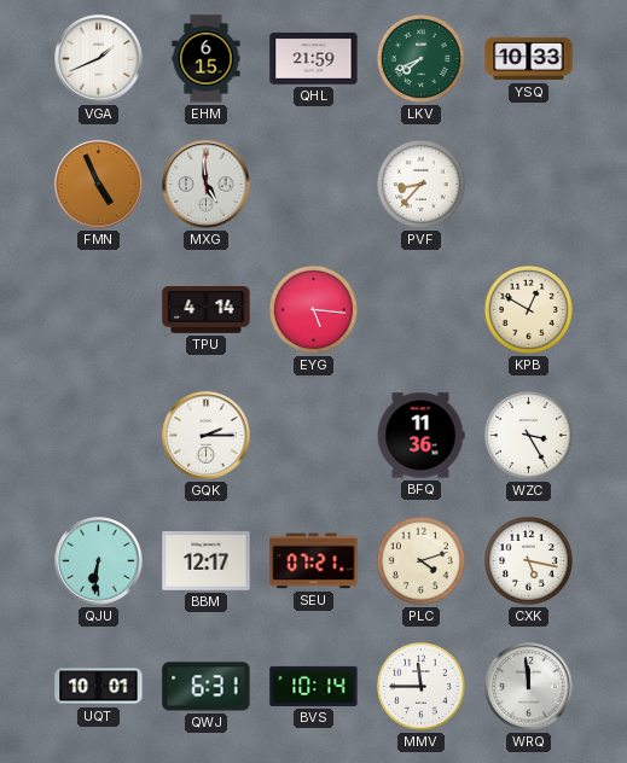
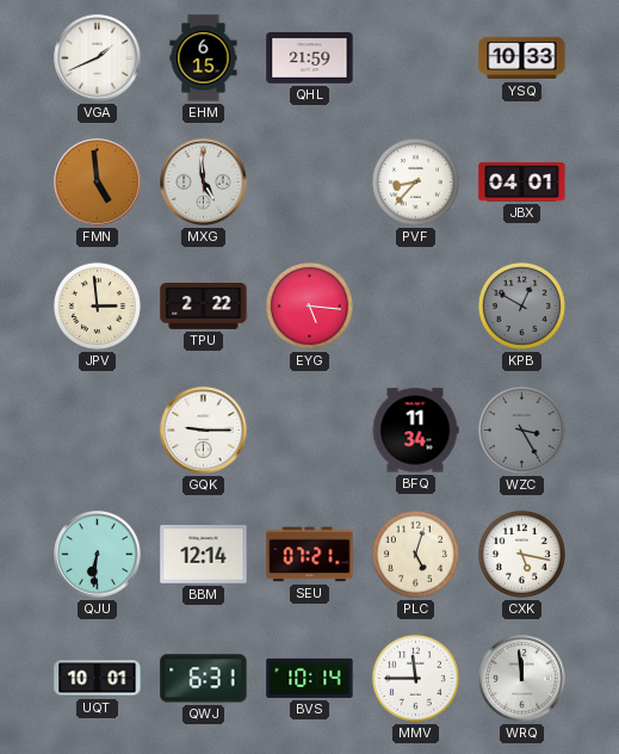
LKV: 7:41 -> none
FMN: 4:56 -> 4:59
JBX: none -> 04:01
JPV: none -> 2:59
TPU: 4:14 -> 2:22
KPB dial: cream -> grey
GQK: 2:15 -> 9:15
BFQ: 11:36 -> 11:34
WZC dial: white -> grey
BBM: 12:17 -> 12:14
PLC: 4:12 -> 5:03
